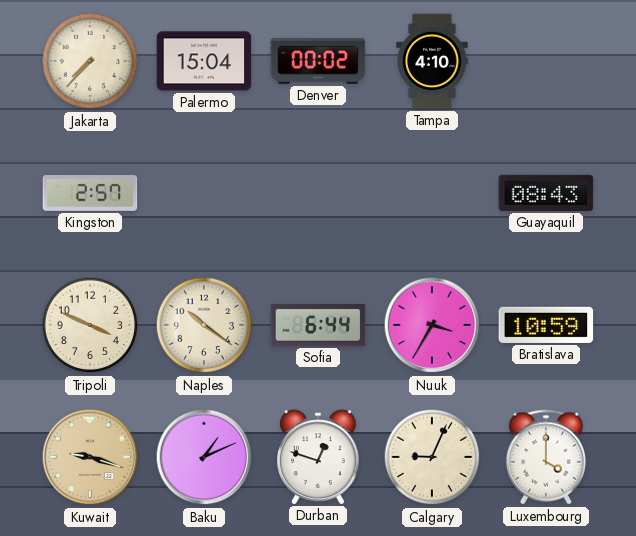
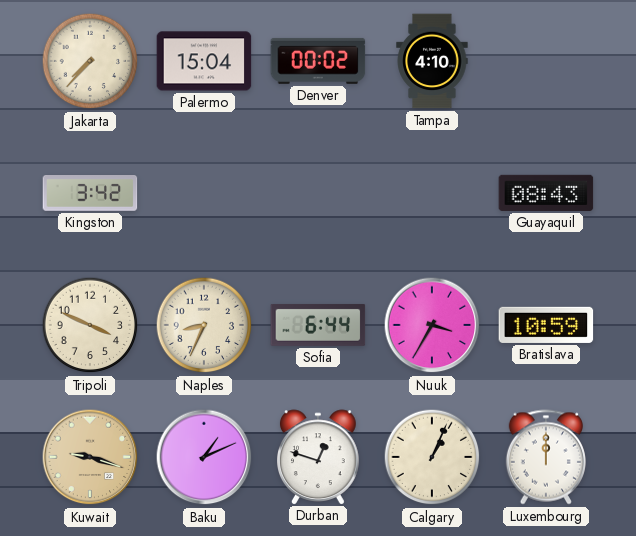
Kingston: 2:57 -> 3:42
Naples: 10:21 -> 8:34
Calgary: 9:04 -> 1:04
Luxembourg: 4:00 -> 12:00
